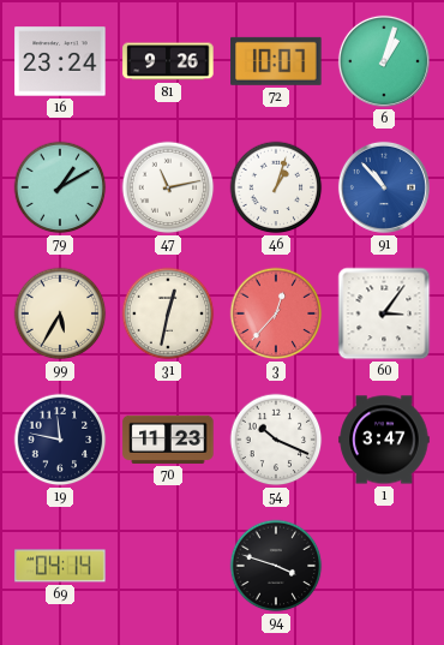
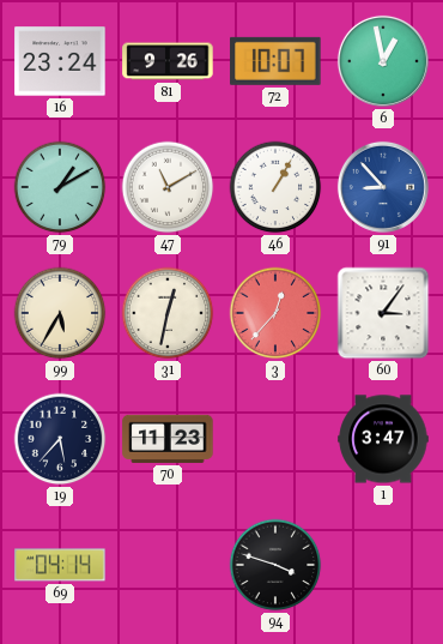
6: 1:03 -> 12:58
47: 11:13 -> 11:10
46: 1:03 -> 1:05
91: 10:53 -> 8:53
19: 11:47 -> 5:37
54: 10:19 -> none
